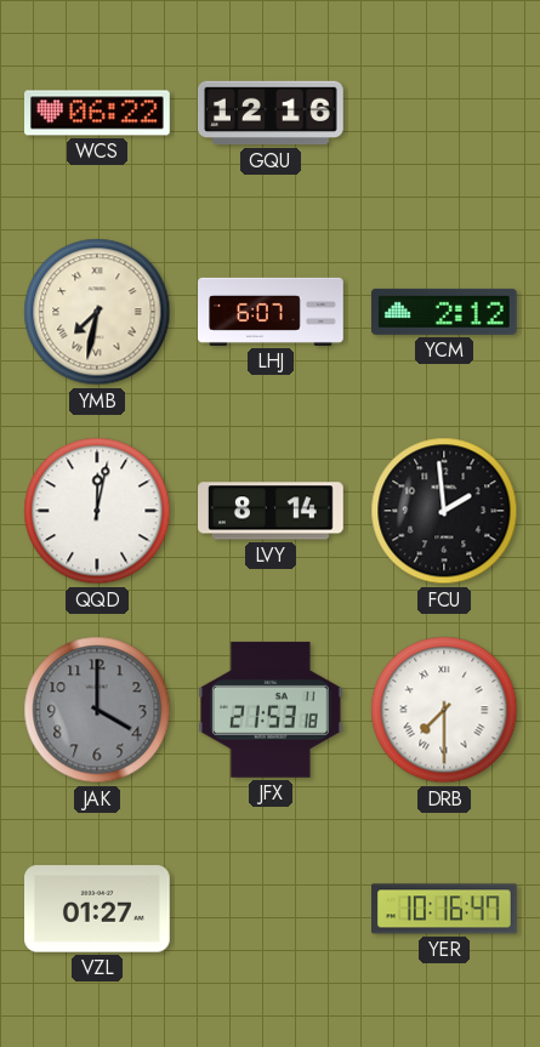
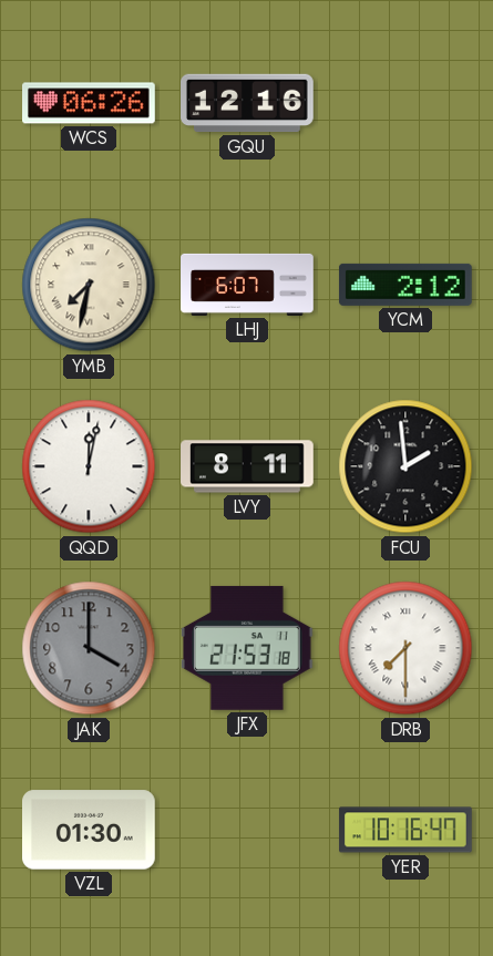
WCS: 06:22 -> 06:26
LVY: 8:14 -> 8:11
VZL: 01:27 -> 01:30
